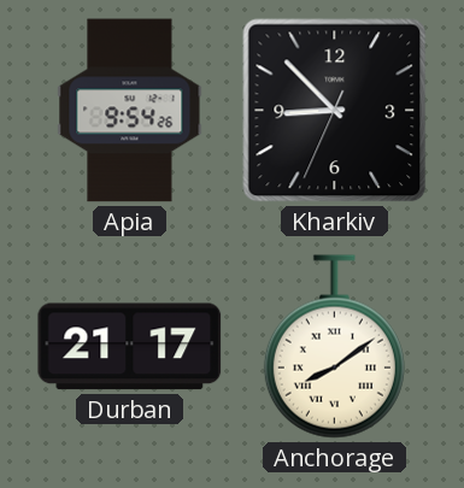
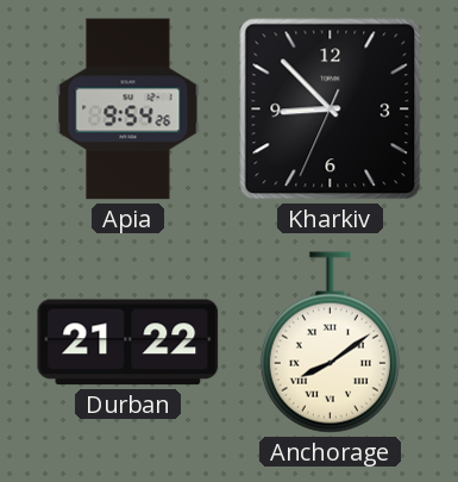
Durban: 21:17 -> 21:22
